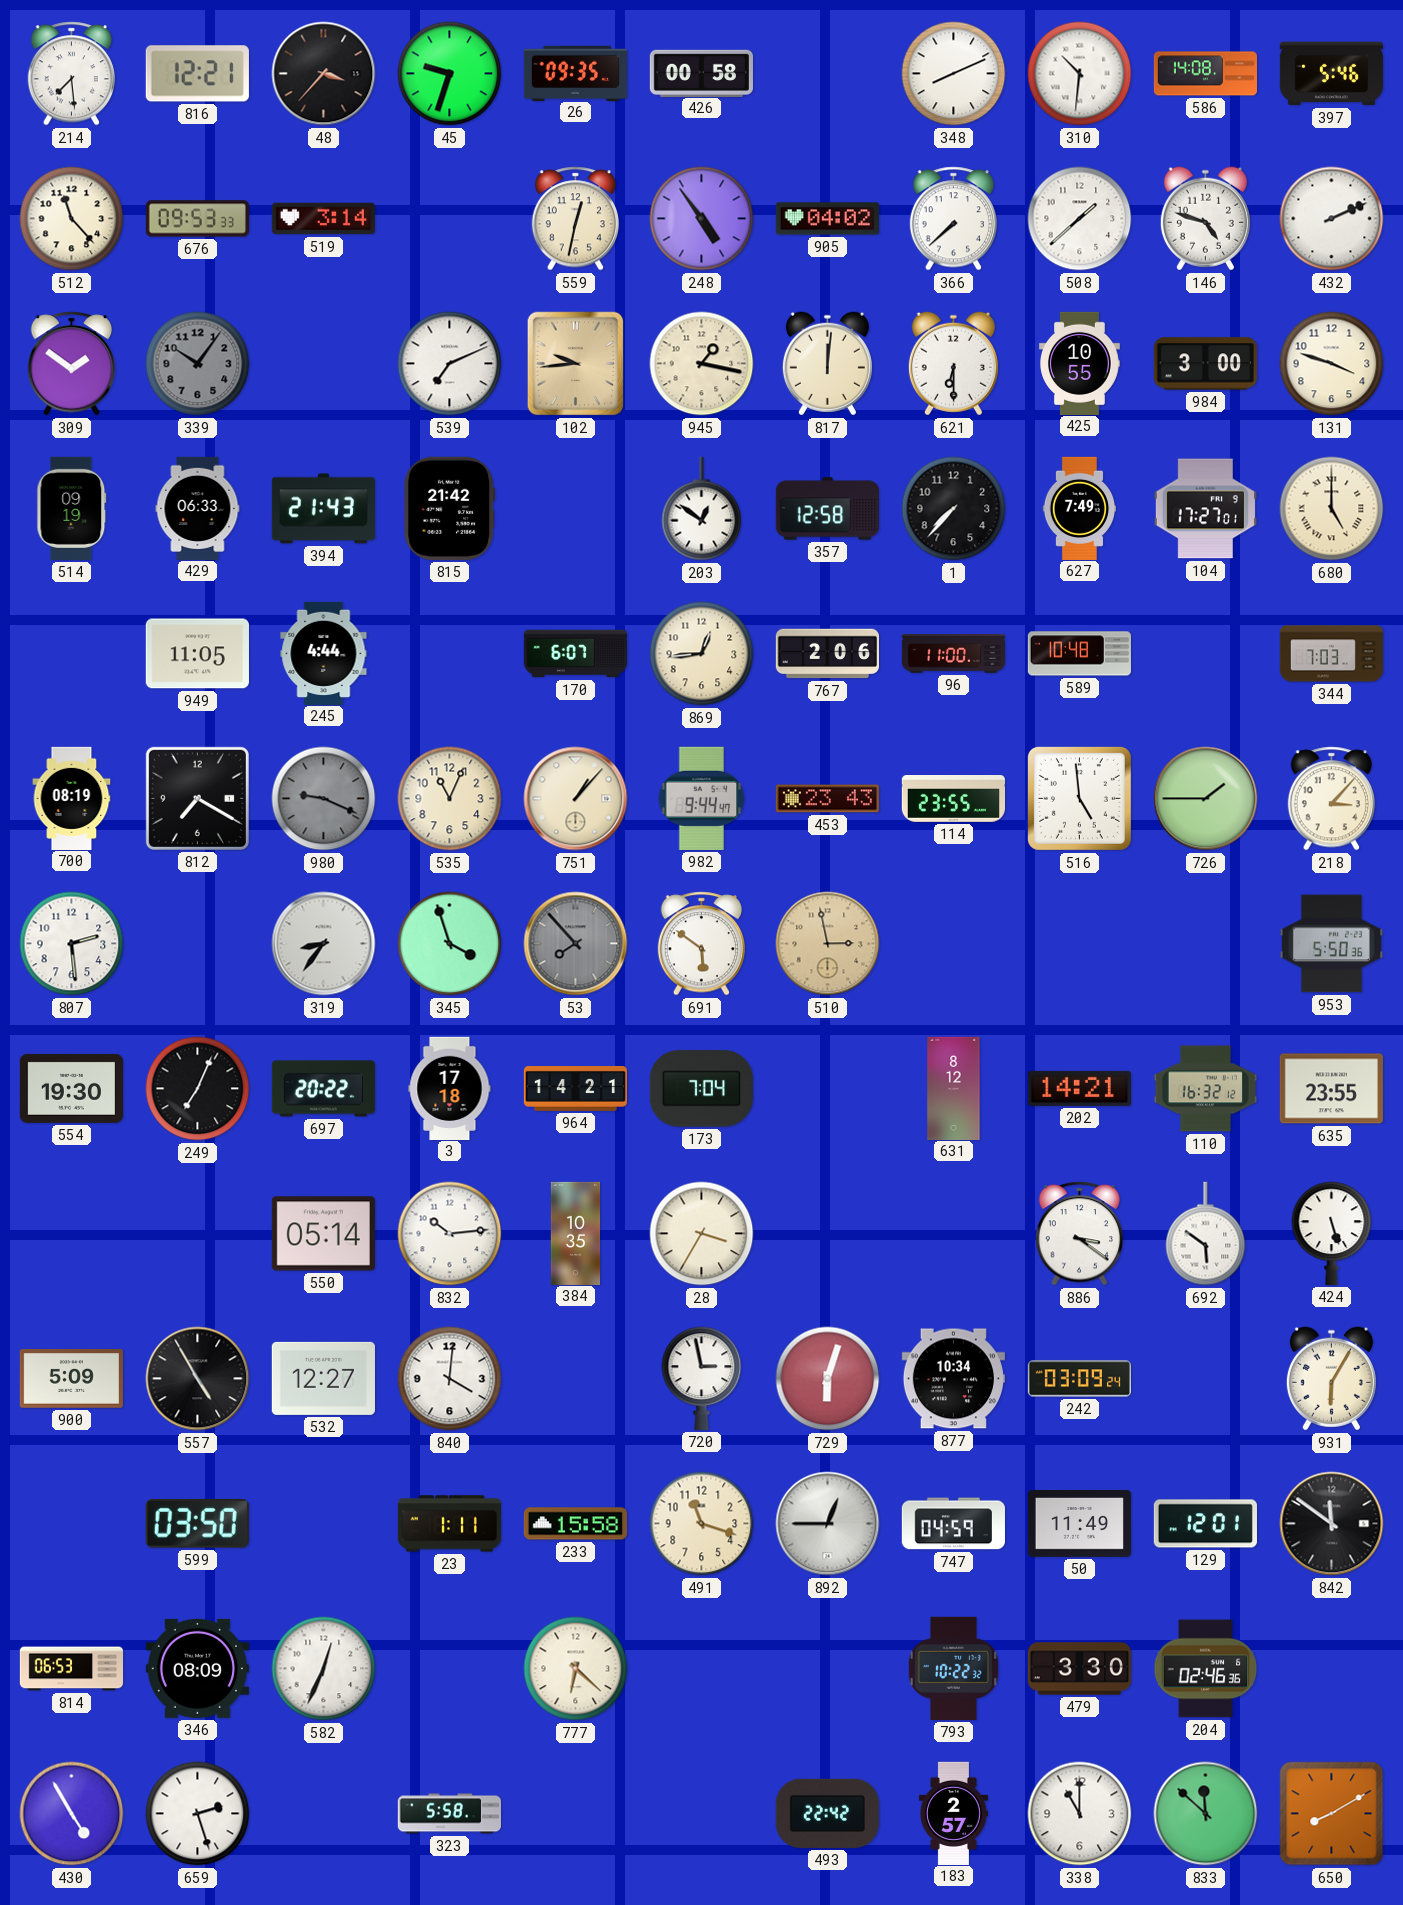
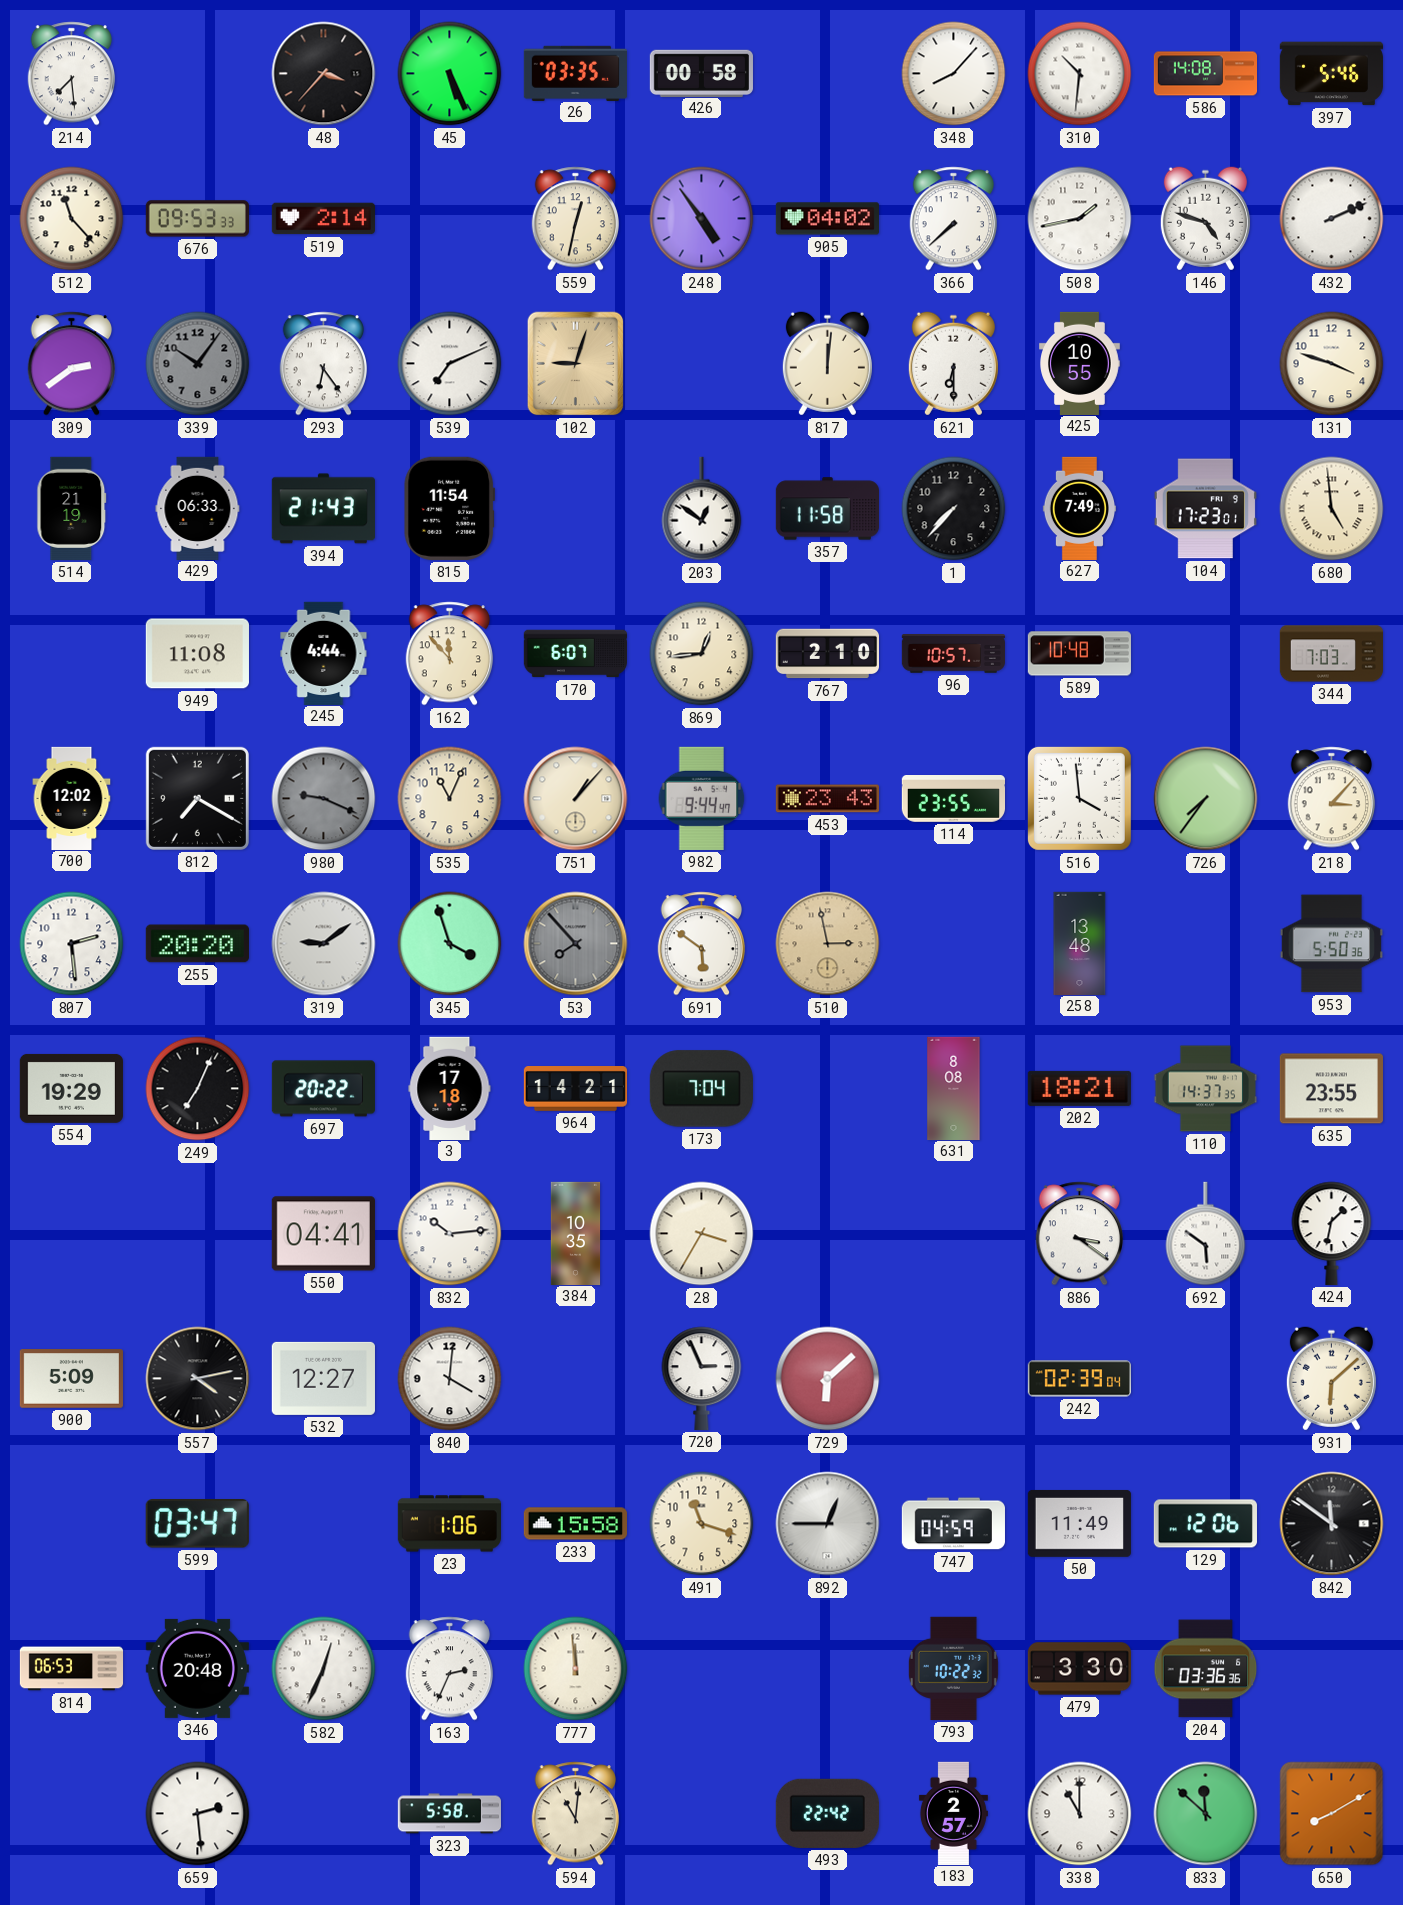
816: 12:21 -> none
45: 9:33 -> 5:26
26: 09:35 -> 03:35
348: 8:11 -> 8:07
519: 3:14 -> 2:14
508: 1:38 -> 1:43
309: 1:51 -> 2:39
293: none -> 6:24
102: 9:44 -> 9:03
945: 1:17 -> none
984: 3:00 -> none
514: 09:19 -> 21:19
815: 21:42 -> 11:54
357: 12:58 -> 11:58
104: 17:27 -> 17:23
680: 5:00 -> 4:59
949: 11:05 -> 11:08
162: none -> 11:53
767: 2:06 -> 2:10
96: 11:00 -> 10:57
700: 08:19 -> 12:02
516: 4:59 -> 3:59
726: 1:45 -> 7:36
255: none -> 20:20
319: 8:36 -> 9:09
258: none -> 13:48
554: 19:30 -> 19:29
631: 8:12 -> 8:08
202: 14:21 -> 18:21
110: 16:32 -> 14:37
550: 05:14 -> 04:41
424: 5:27 -> 1:32
557: 4:55 -> 4:13
720: 2:58 -> 2:56
729: 6:03 -> 6:08
877: 10:34 -> none
242: 03:09 -> 02:39
931: 6:05 -> 6:08
599: 03:50 -> 03:47
23: 1:11 -> 1:06
129: 12:01 -> 12:06
346: 08:09 -> 20:48
163: none -> 2:34
777: 6:22 -> 11:59
204: 02:46 -> 03:36
430: 4:55 -> none
659: 2:27 -> 2:29
594: none -> 11:01
